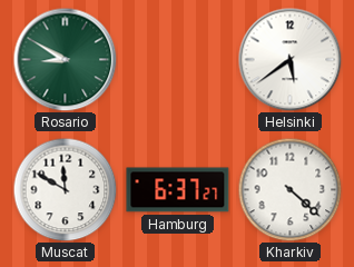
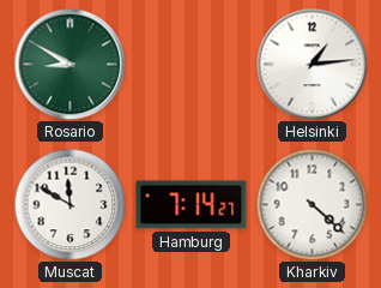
Helsinki: 5:39 -> 1:14
Hamburg: 6:37 -> 7:14
